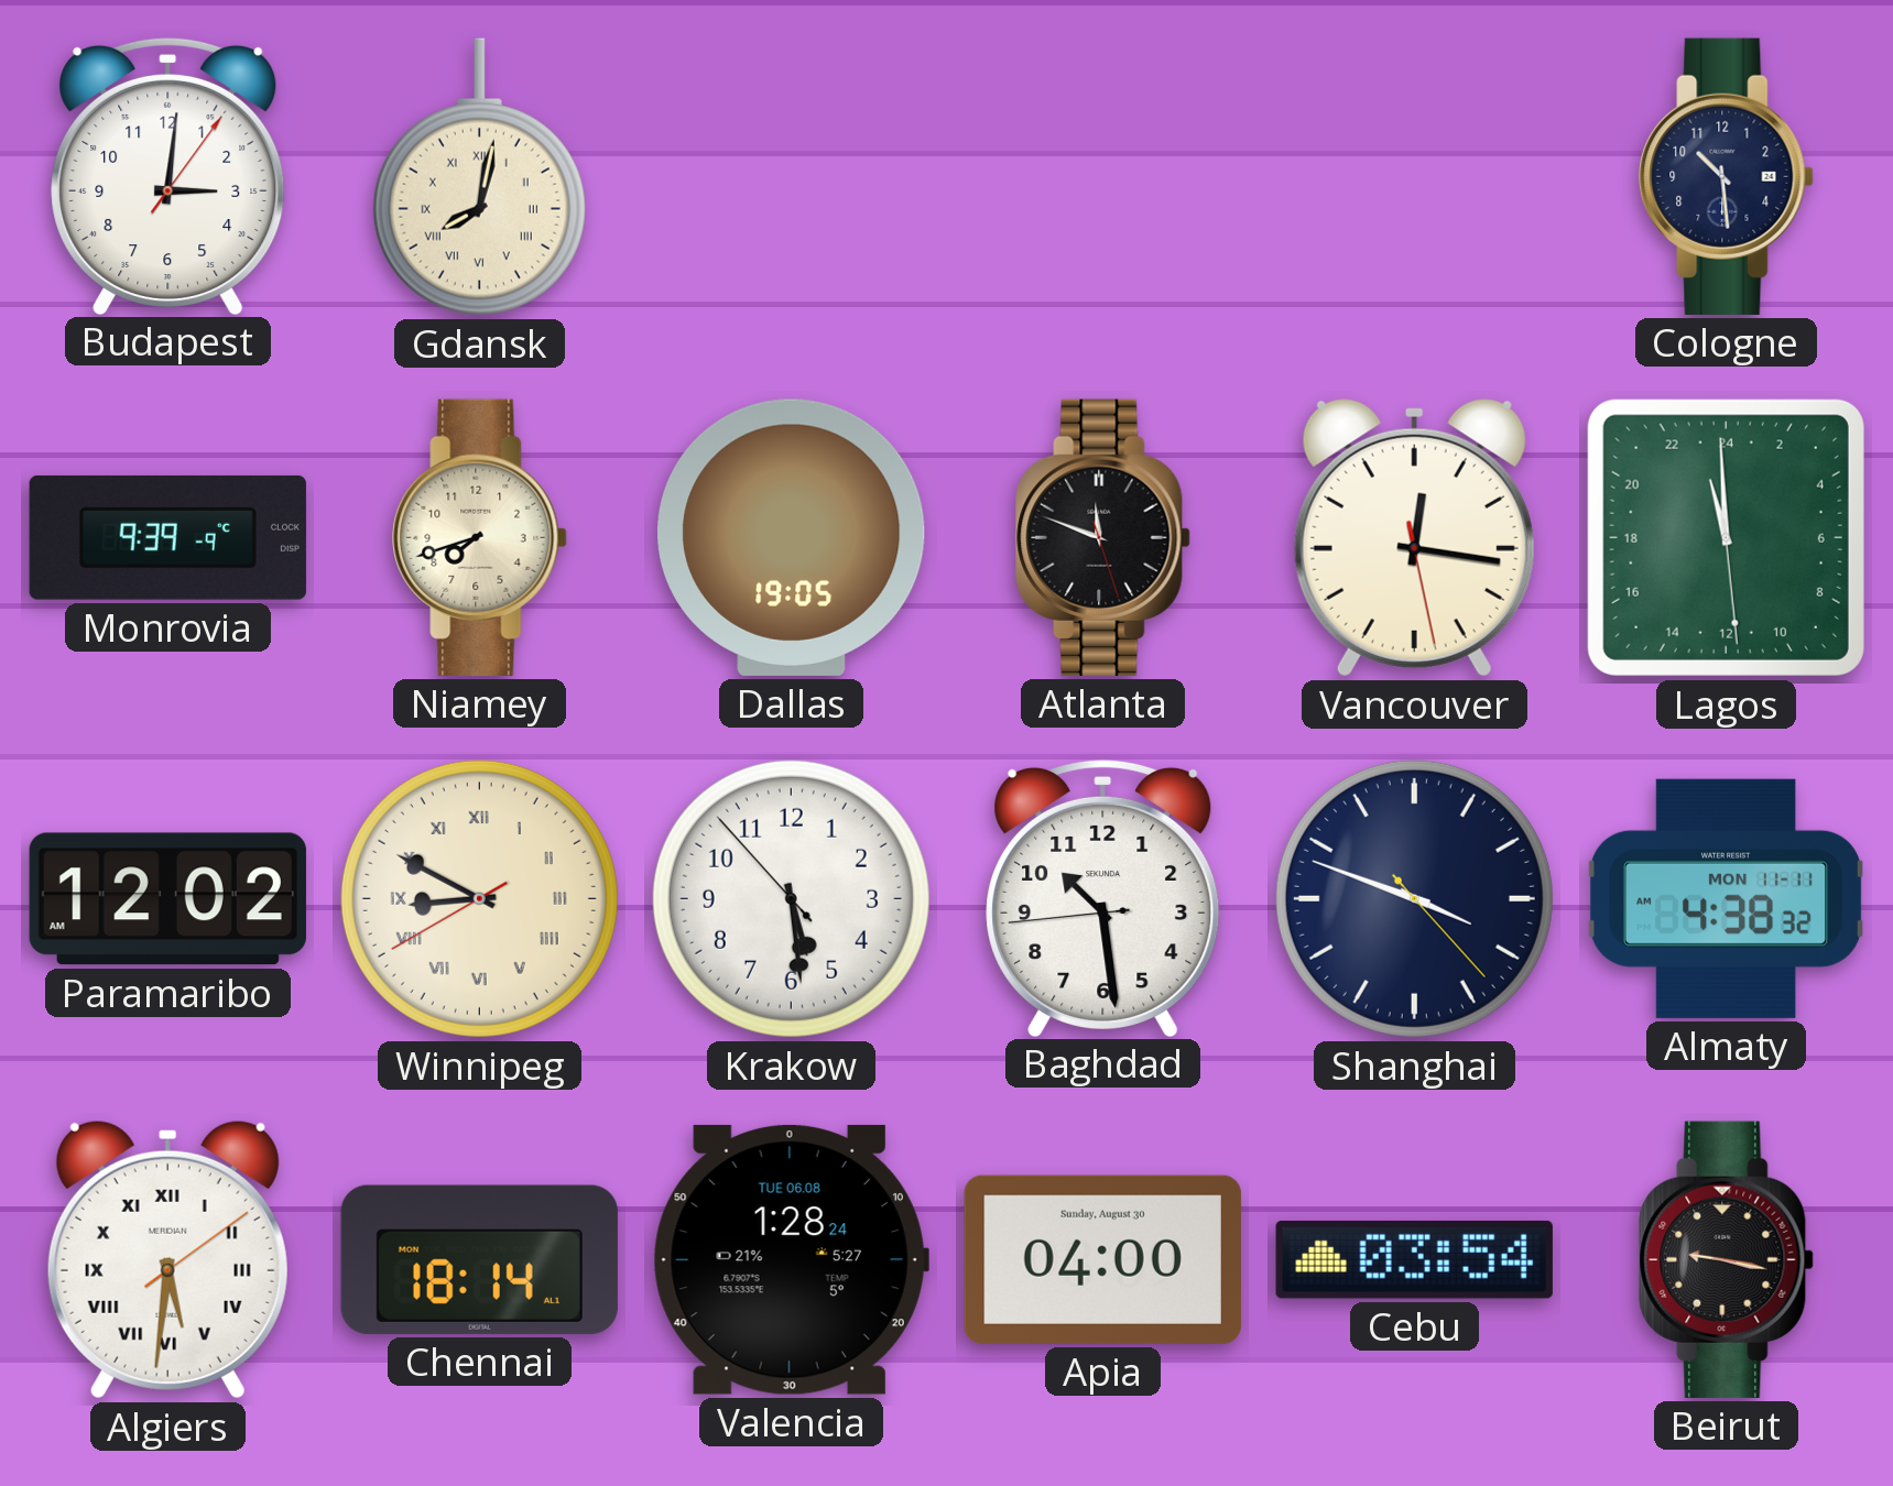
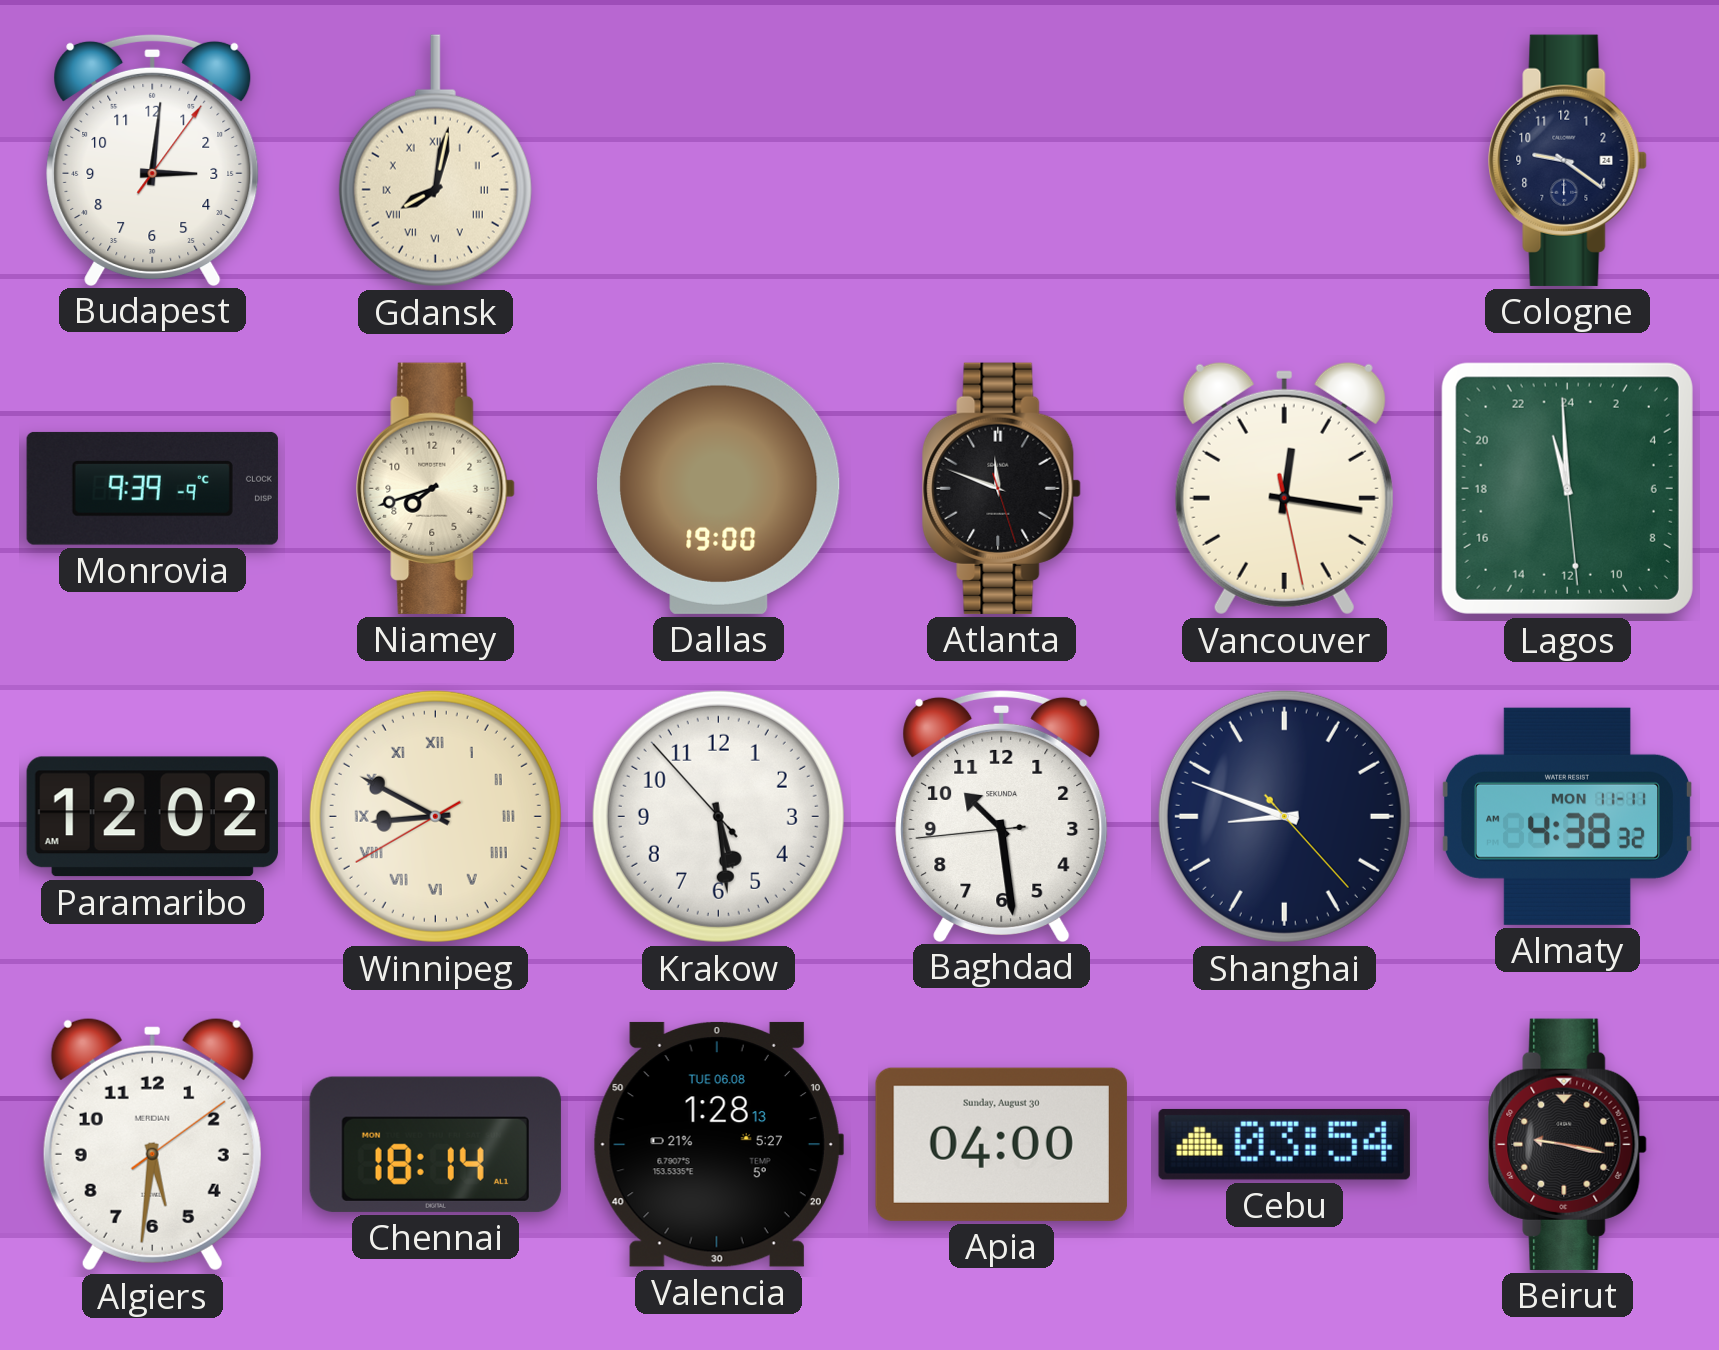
Cologne: 10:29 -> 9:21
Dallas: 19:05 -> 19:00
Shanghai: 3:48 -> 8:48
Algiers numerals: Roman -> Arabic
Valencia: 1:28:24 -> 1:28:13
